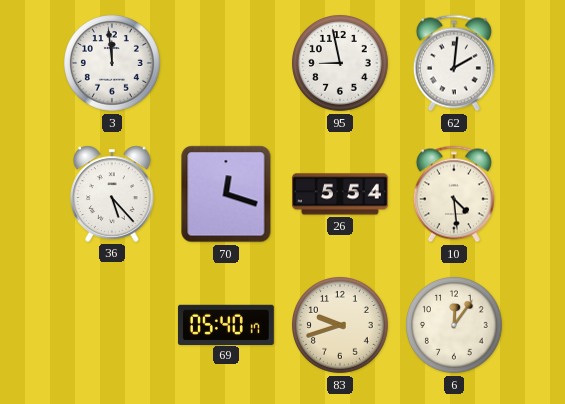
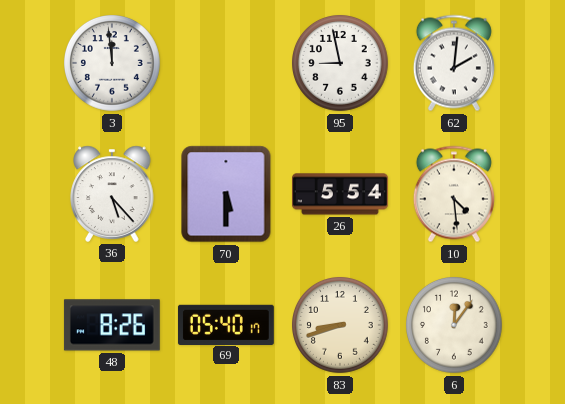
70: 12:18 -> 5:30
48: none -> 8:26
83: 9:42 -> 8:42
